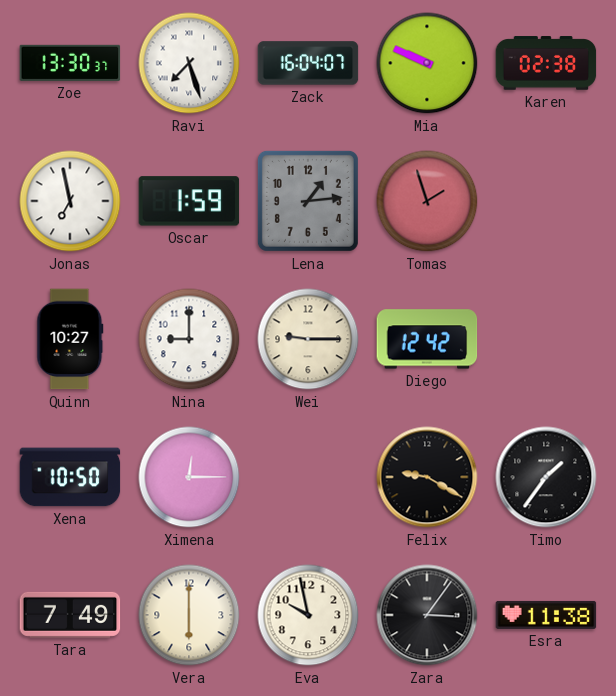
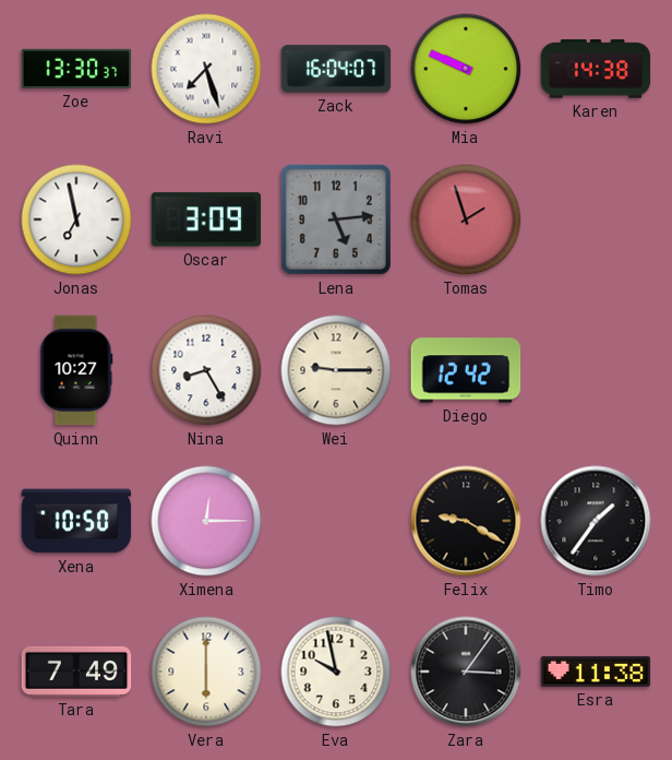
Karen: 02:38 -> 14:38
Oscar: 1:59 -> 3:09
Lena: 1:14 -> 5:14
Nina: 9:00 -> 8:25
